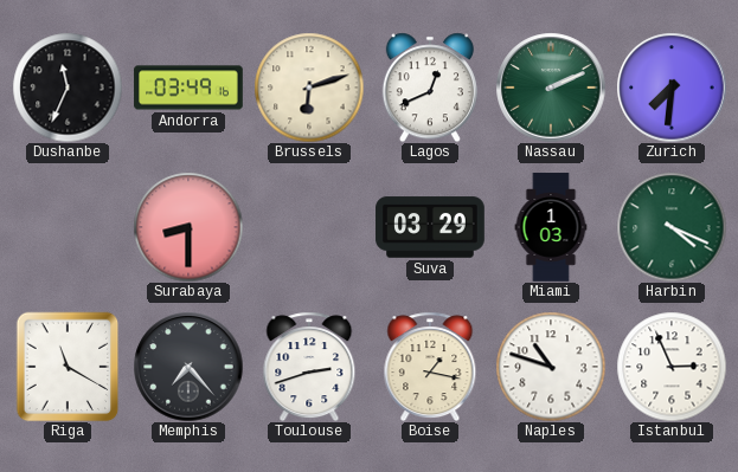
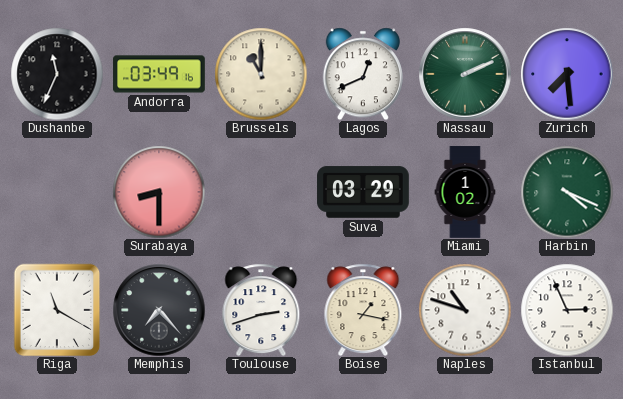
Brussels: 6:12 -> 11:00
Zurich: 7:31 -> 7:29
Miami: 1:03 -> 1:02
